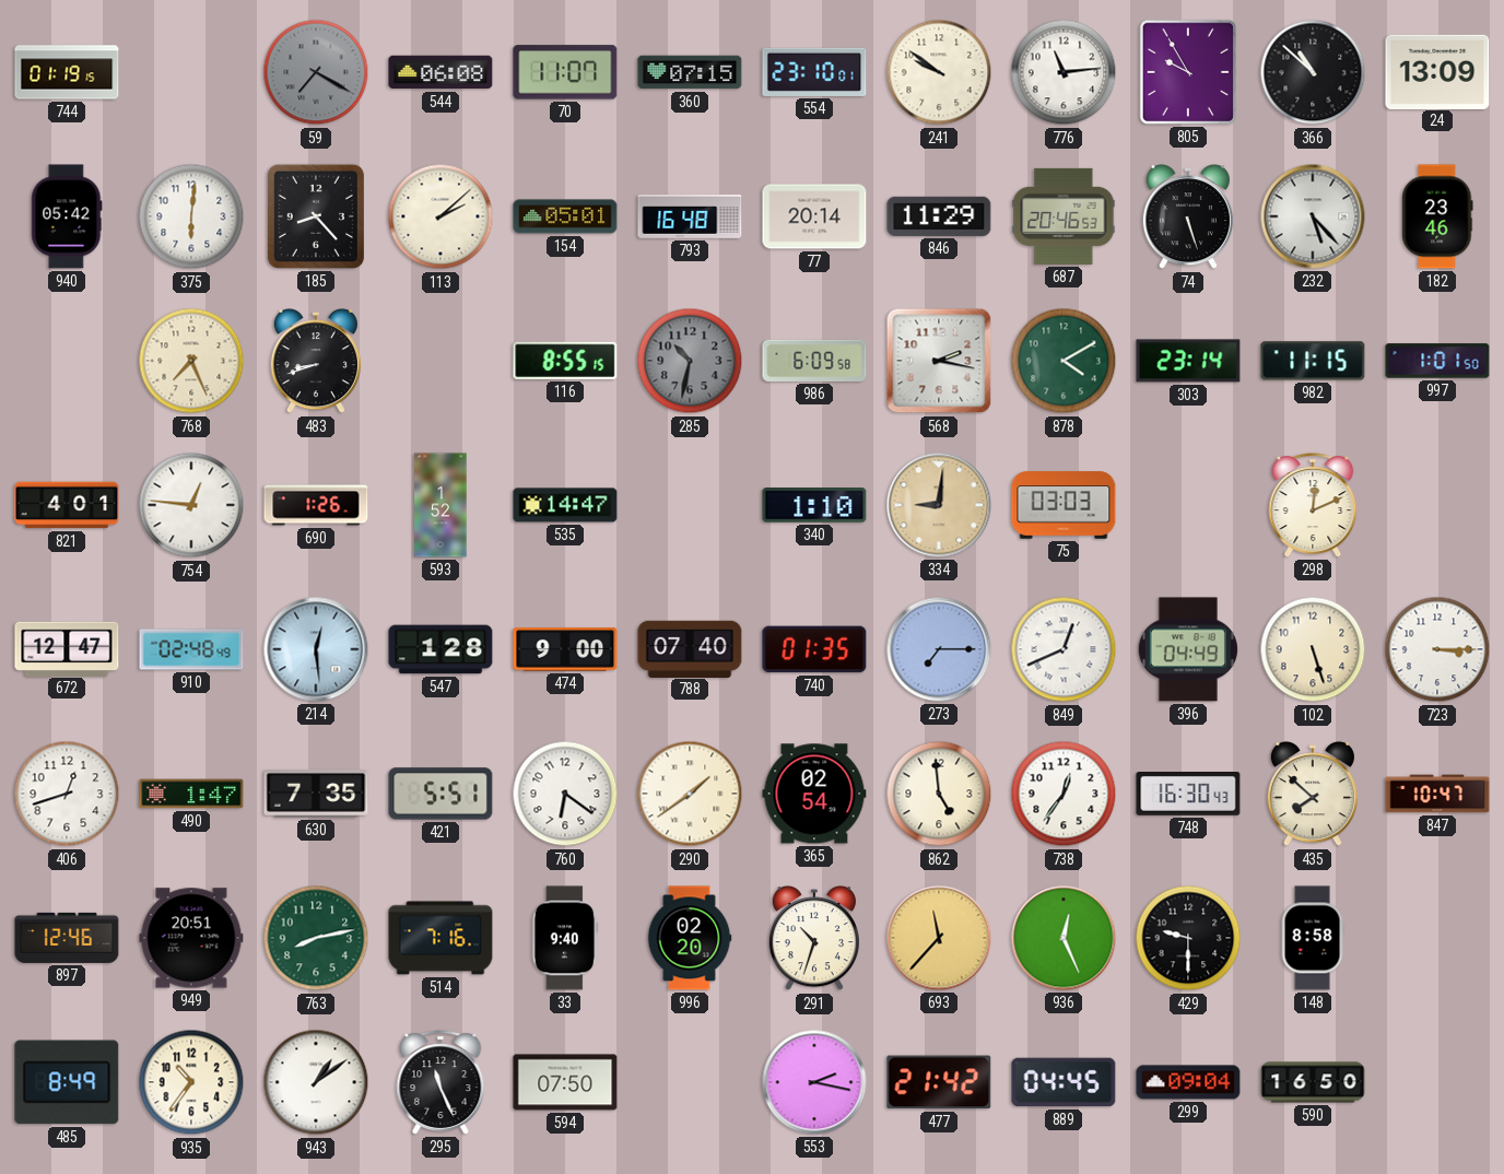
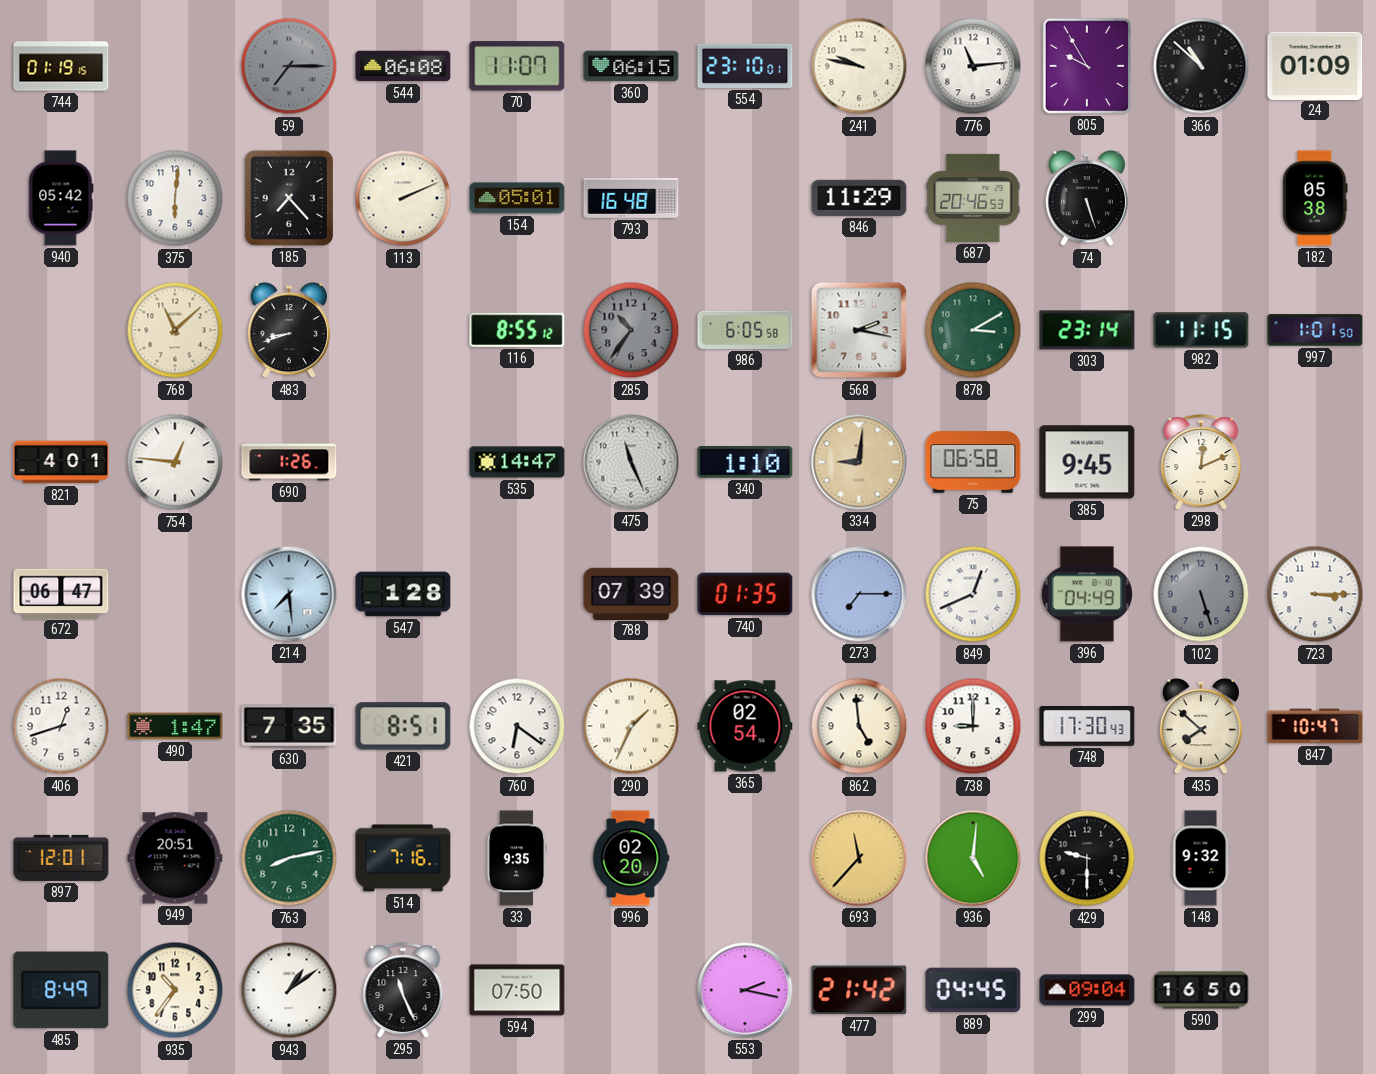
59: 7:20 -> 7:15
360: 07:15 -> 06:15
241: 9:51 -> 9:47
24: 13:09 -> 01:09
185: 8:23 -> 7:23
113: 2:08 -> 2:11
77: 20:14 -> none
232: 5:23 -> none
182: 23:46 -> 05:38
768: 7:26 -> 11:08
116: 8:55:15 -> 8:55:12
285: 10:32 -> 10:36
986: 6:09 -> 6:05
878: 4:10 -> 3:10
593: 1:52 -> none
475: none -> 11:26
75: 03:03 -> 06:58
385: none -> 9:45
672: 12:47 -> 06:47
910: 02:48 -> none
214: 12:29 -> 7:29
474: 9:00 -> none
788: 07:40 -> 07:39
102 dial: cream -> grey
421: 5:51 -> 8:51
290: 1:39 -> 1:34
738: 12:36 -> 9:00
748: 16:30 -> 17:30
897: 12:46 -> 12:01
33: 9:40 -> 9:35
291: 10:33 -> none
936: 12:26 -> 5:01
148: 8:58 -> 9:32
